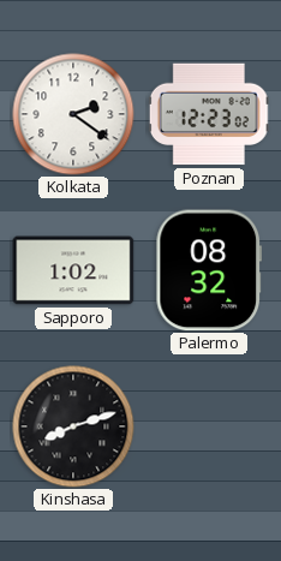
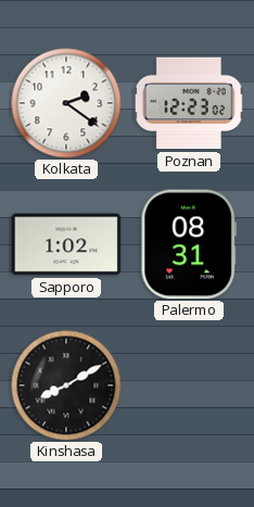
Palermo: 08:32 -> 08:31
Kinshasa: 8:12 -> 8:10
